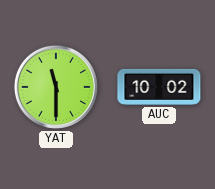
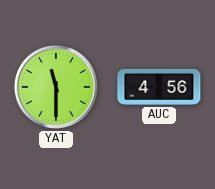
AUC: 10:02 -> 4:56
